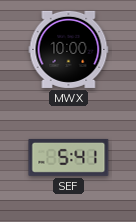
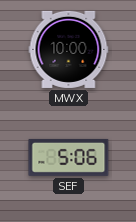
SEF: 5:41 -> 5:06
